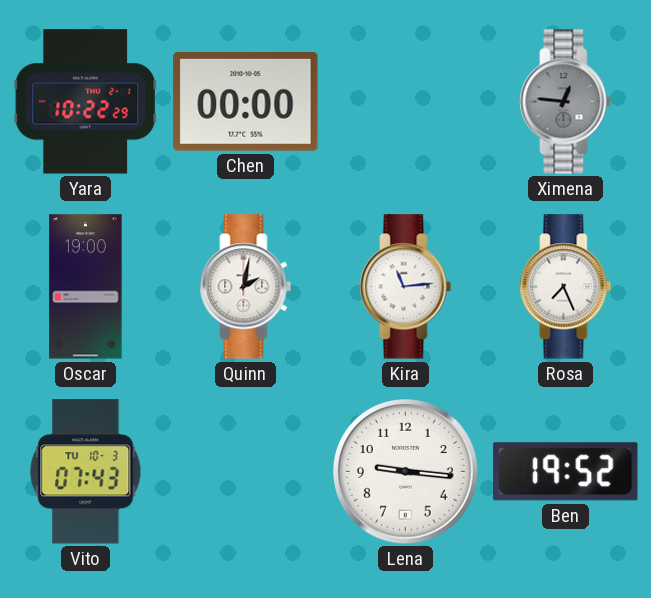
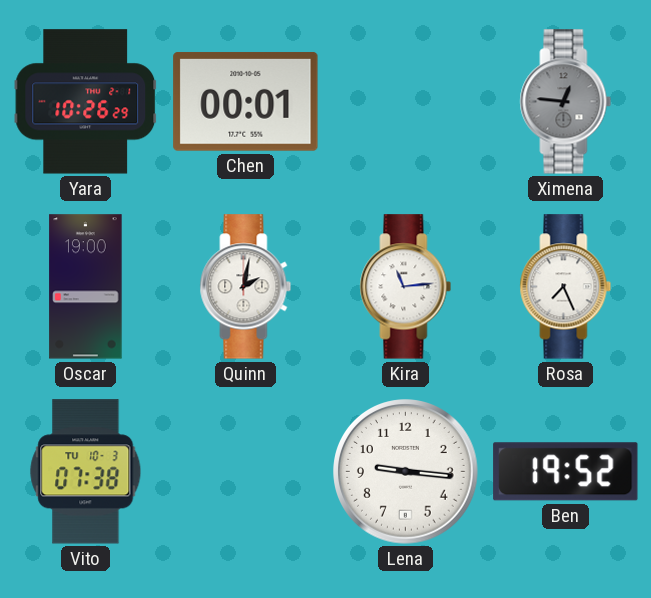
Yara: 10:22 -> 10:26
Chen: 00:00 -> 00:01
Vito: 07:43 -> 07:38
